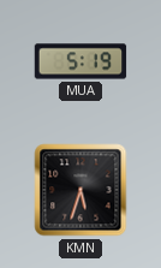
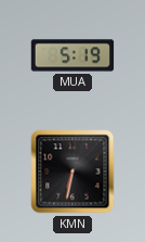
KMN: 5:33 -> 6:32
